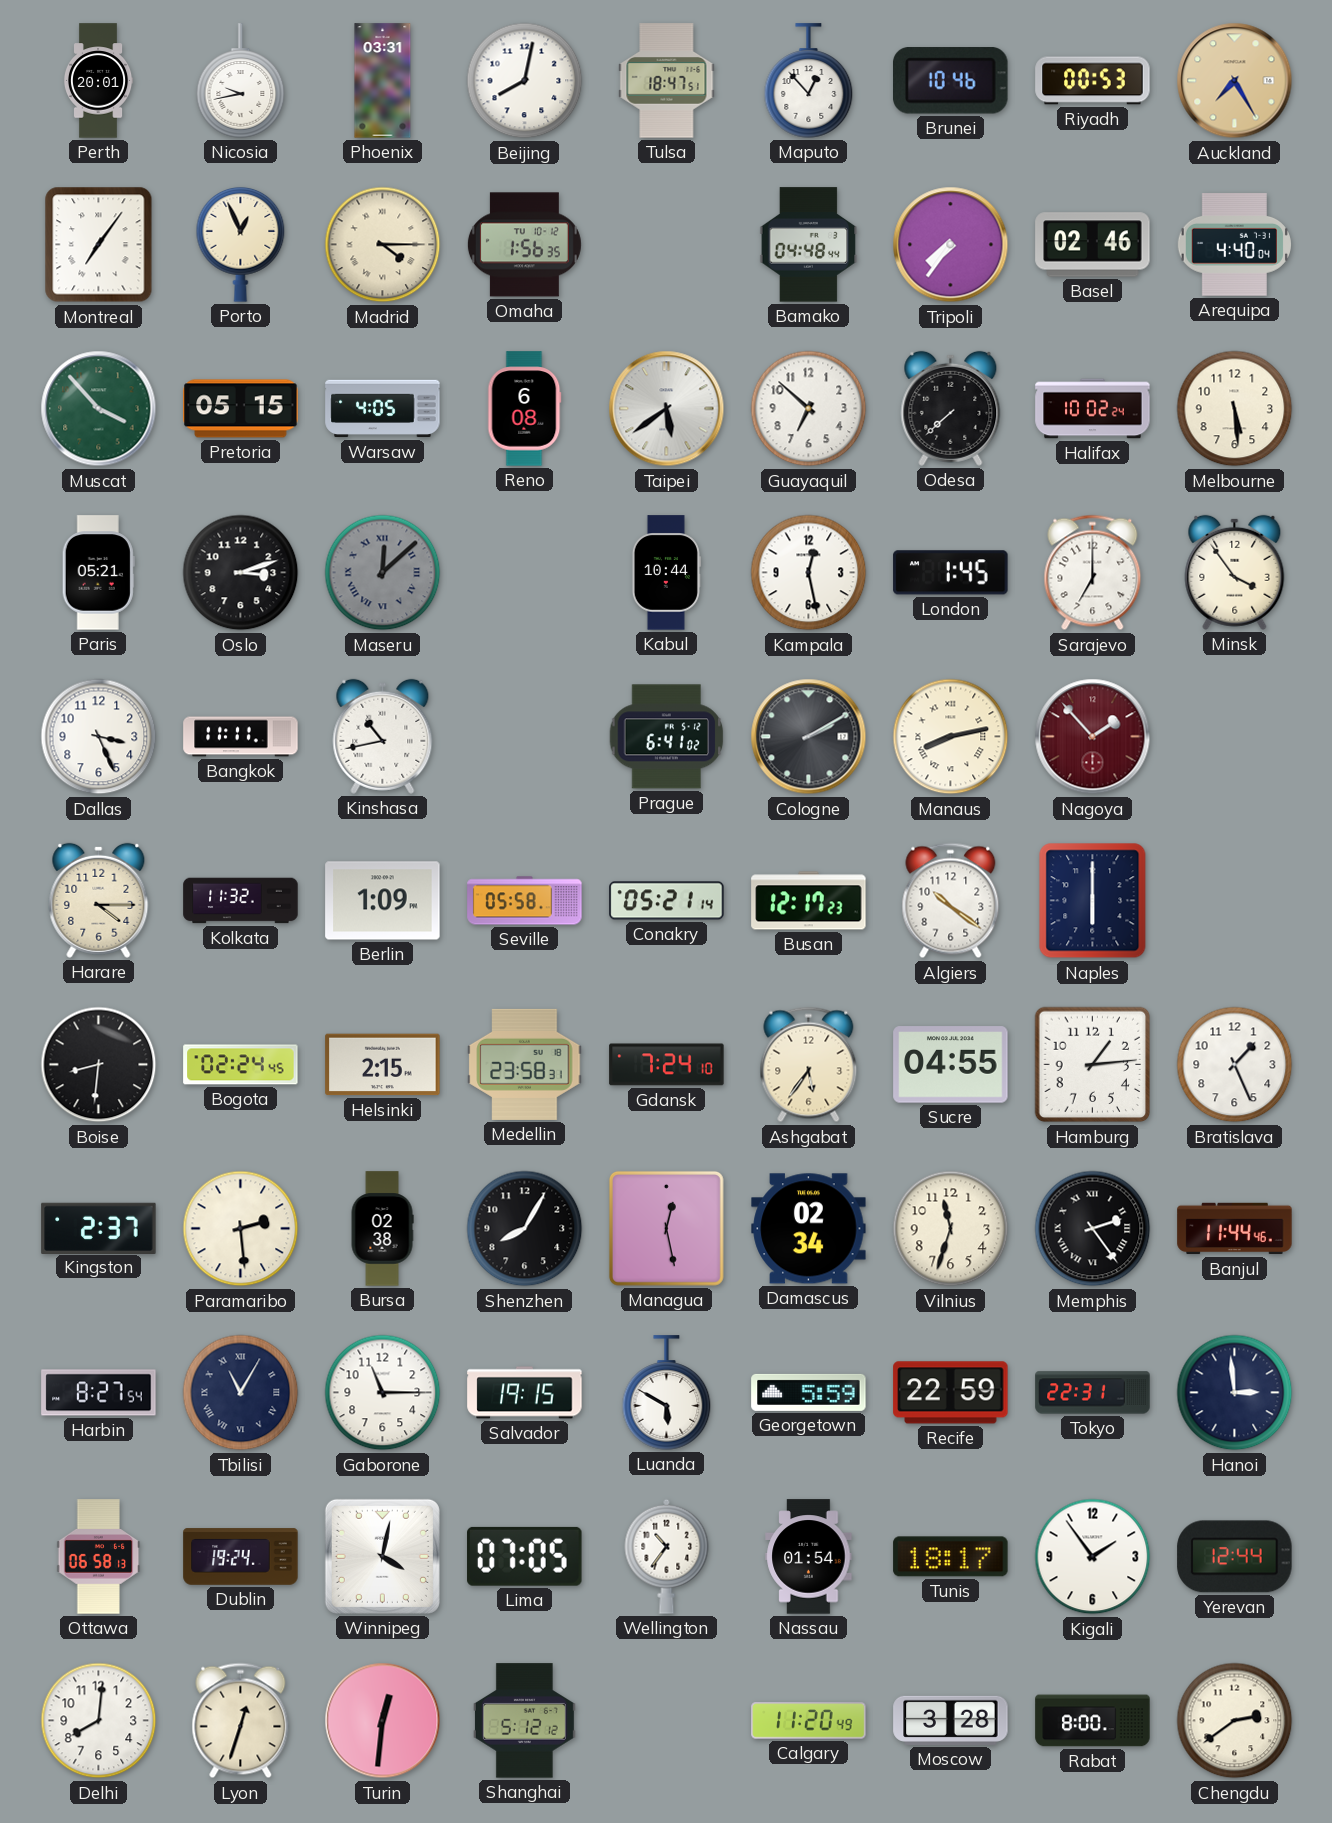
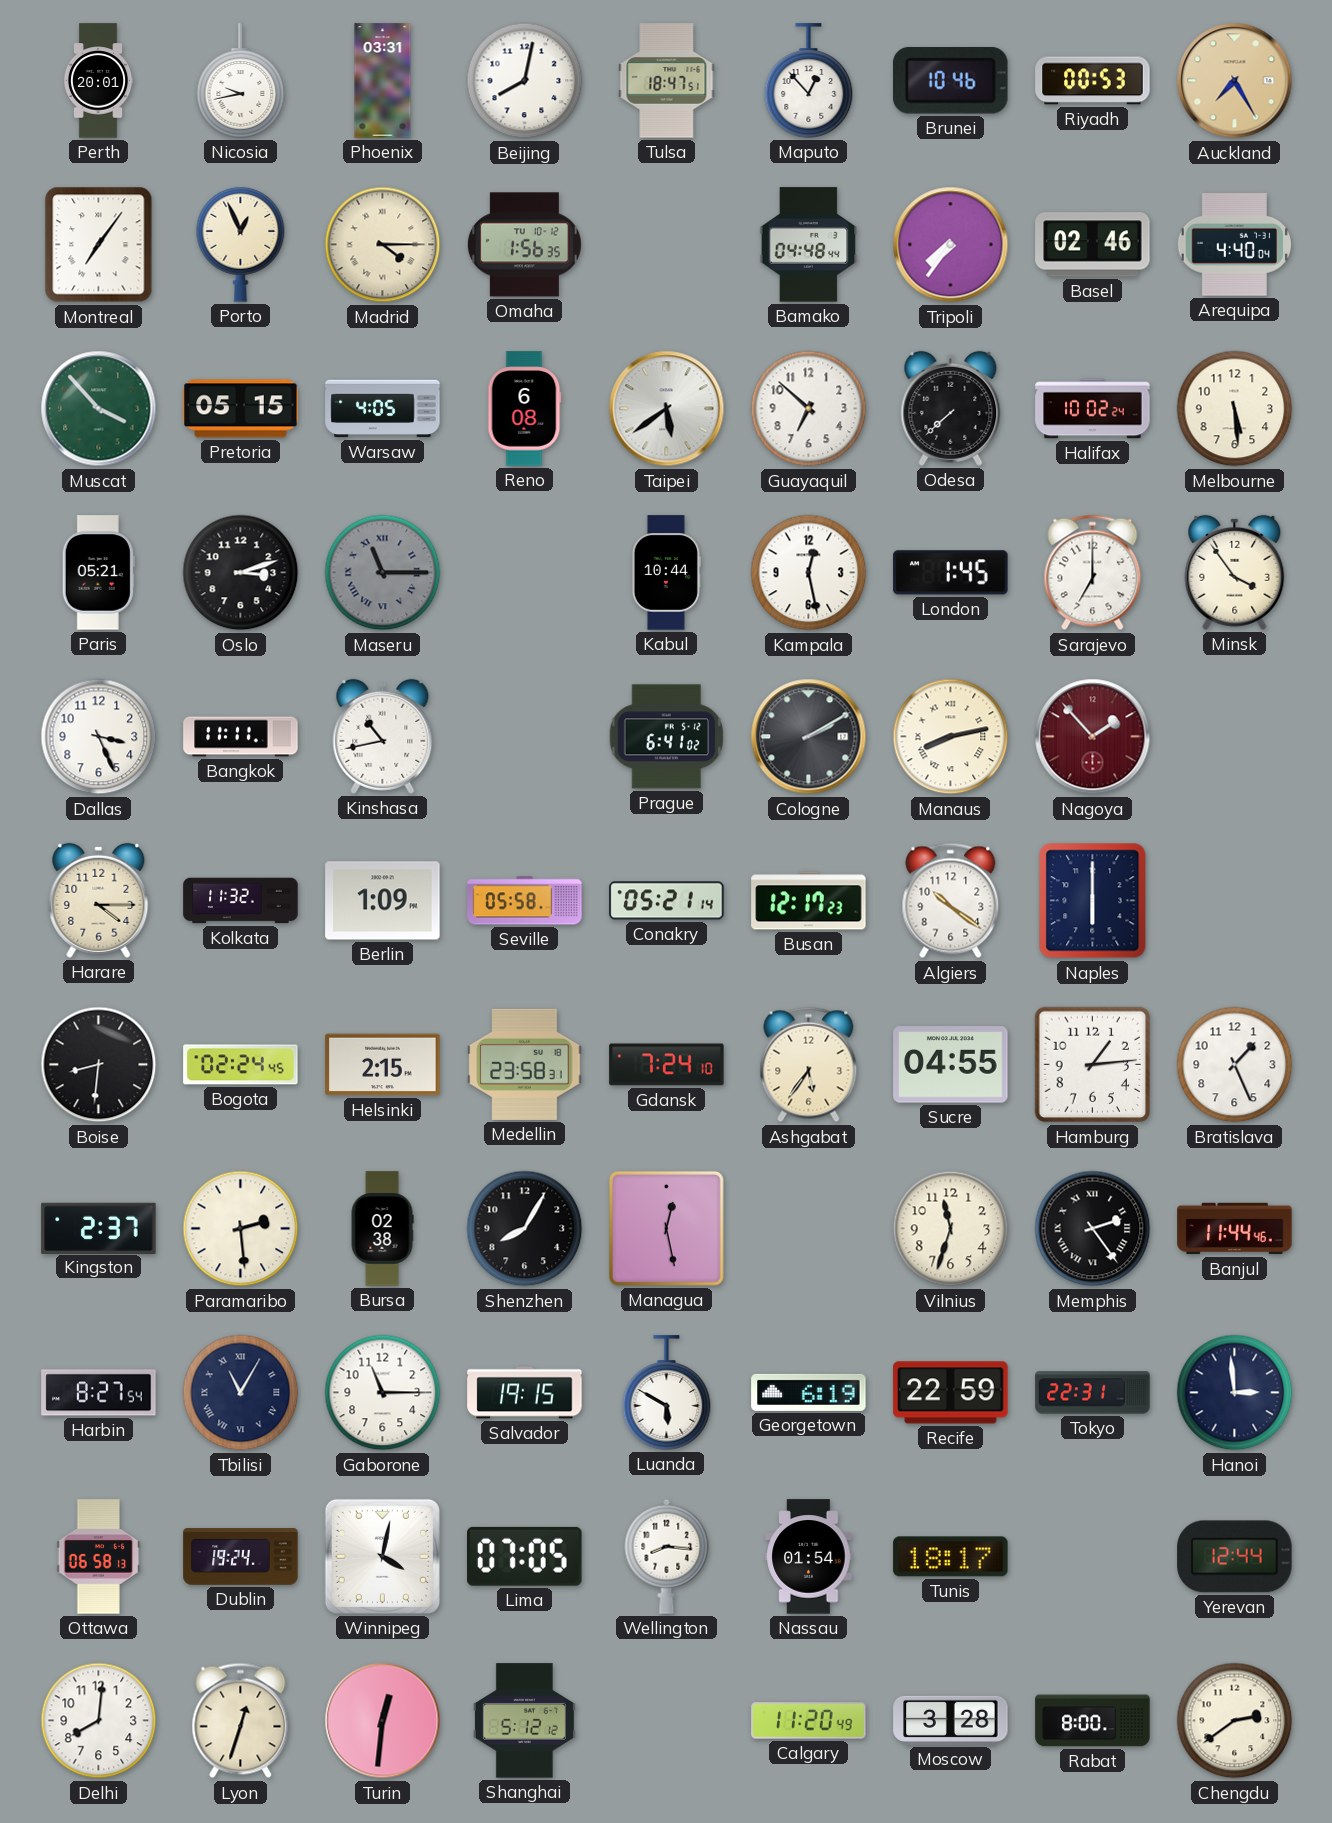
Maseru: 12:08 -> 11:15
Damascus: 02:34 -> none
Georgetown: 5:59 -> 6:19
Wellington: 10:36 -> 8:16
Kigali: 1:54 -> none
